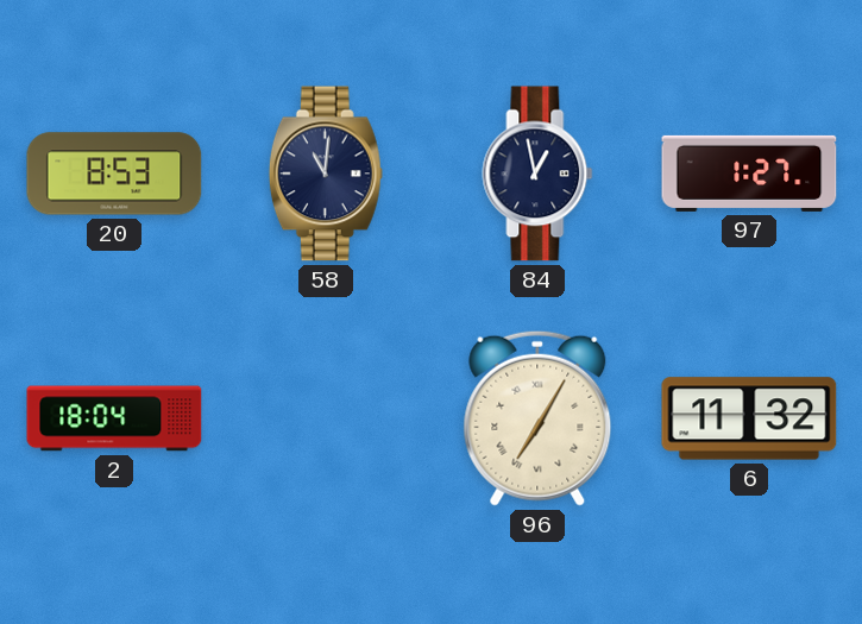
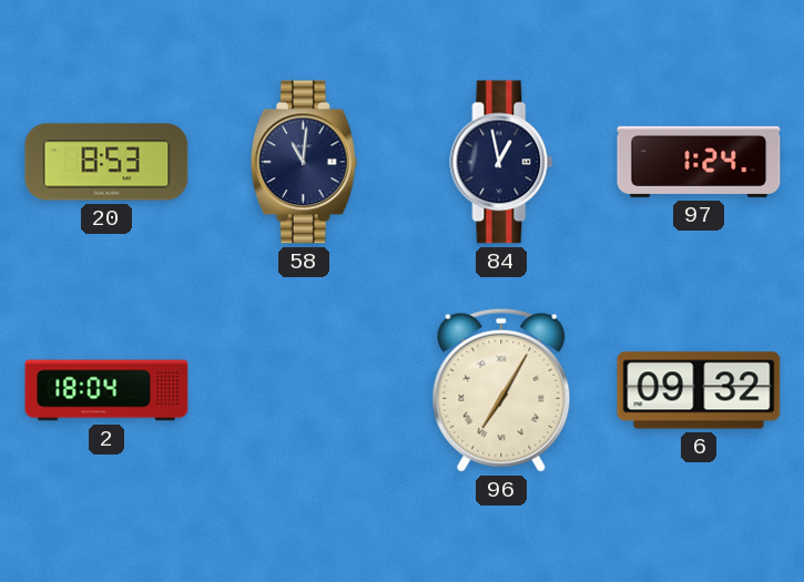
97: 1:27 -> 1:24
6: 11:32 -> 09:32
